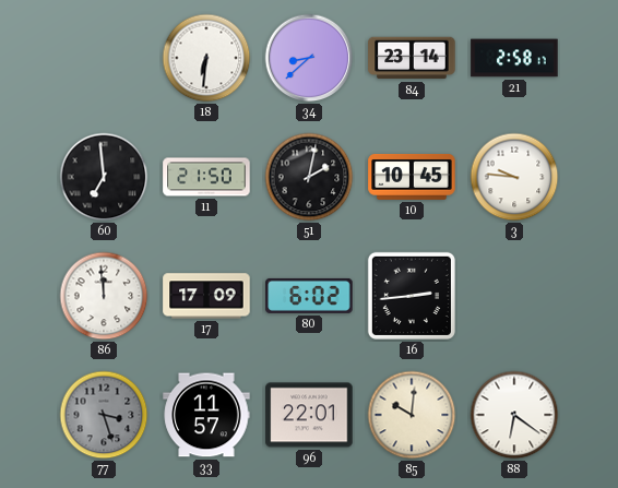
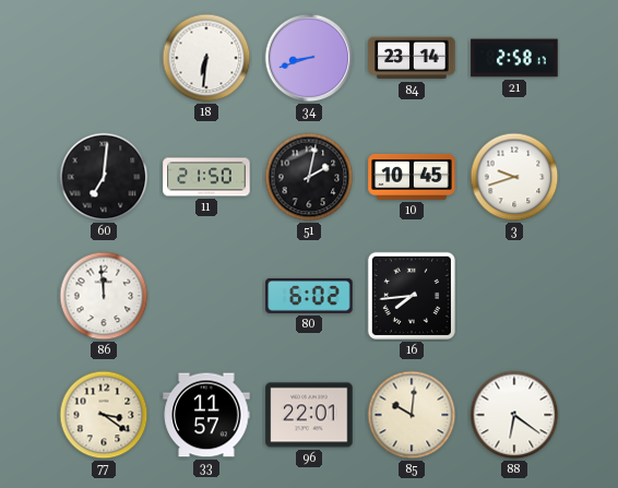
34: 8:38 -> 8:42
60: 6:59 -> 7:01
3: 9:46 -> 9:42
17: 17:09 -> none
16: 2:44 -> 7:44
77: 3:27 -> 3:21
77 dial: grey -> cream
